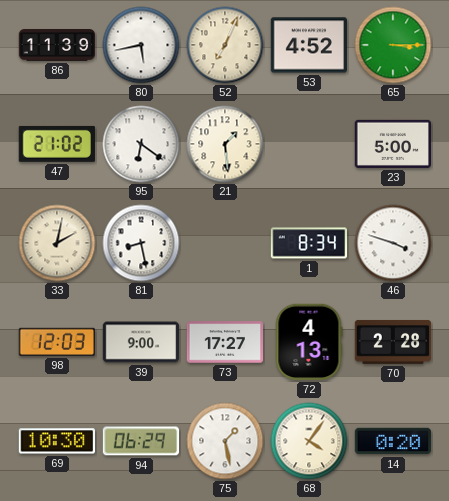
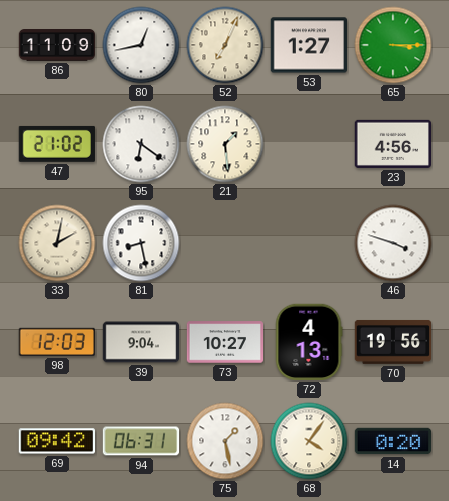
86: 11:39 -> 11:09
80: 5:43 -> 12:43
53: 4:52 -> 1:27
23: 5:00 -> 4:56
1: 8:34 -> none
39: 9:00 -> 9:04
73: 17:27 -> 10:27
70: 2:28 -> 19:56
69: 10:30 -> 09:42
94: 06:29 -> 06:31
